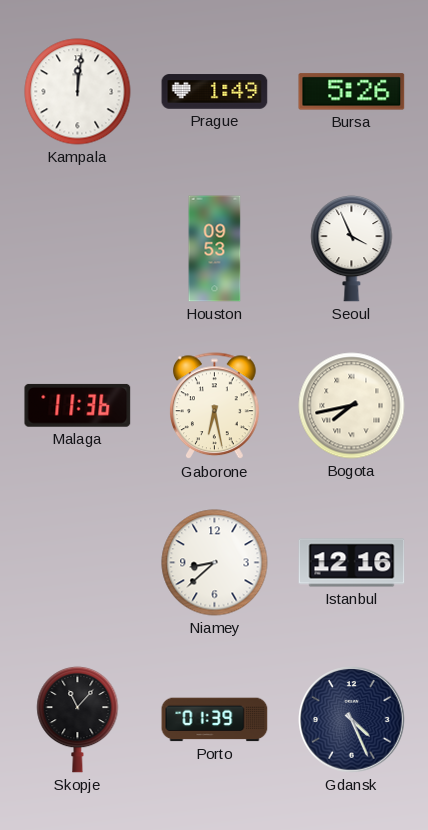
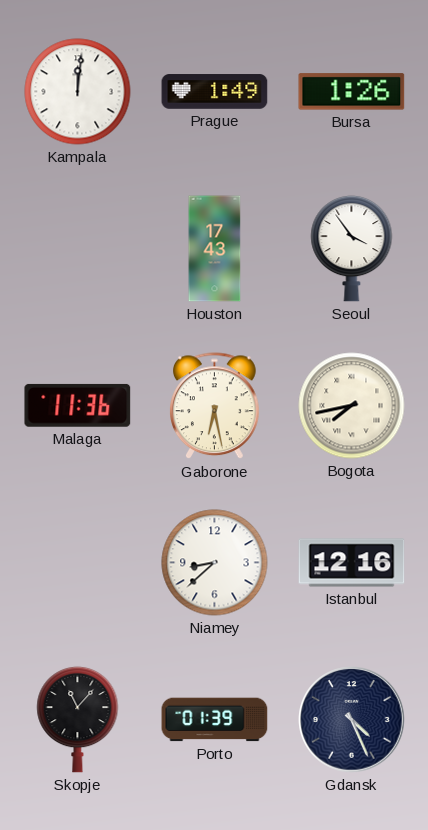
Bursa: 5:26 -> 1:26
Houston: 09:53 -> 17:43
Seoul: 3:56 -> 3:54
